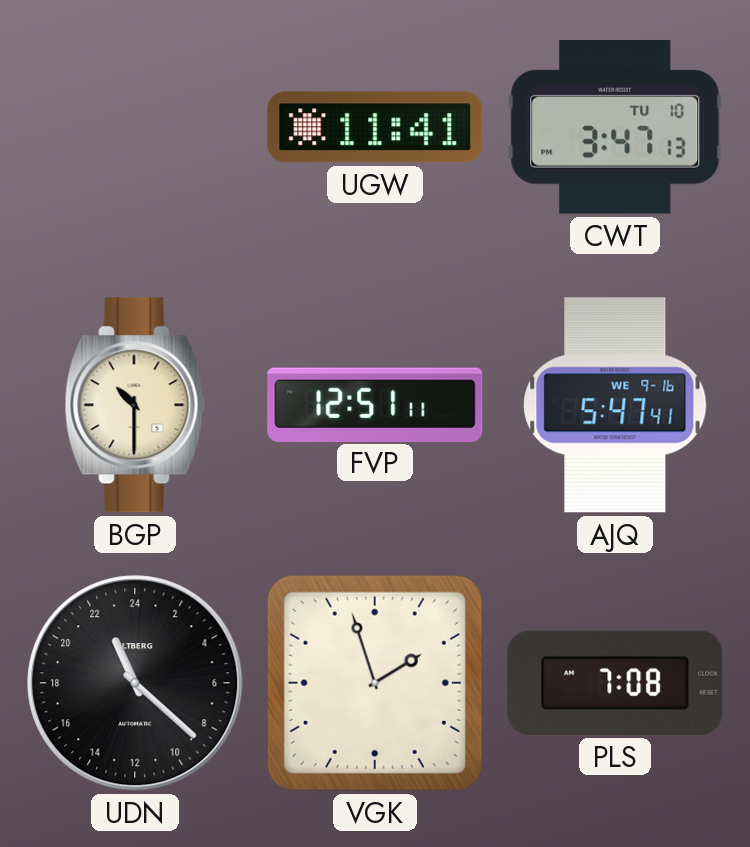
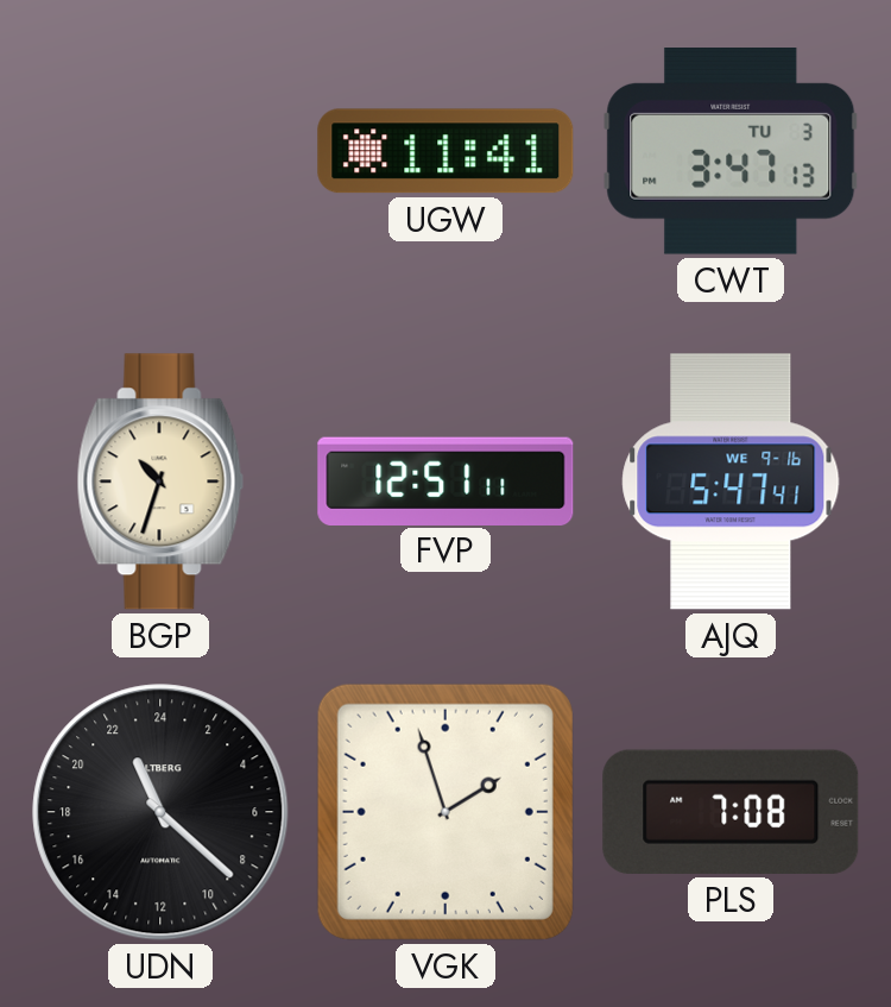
CWT date: TU 10 -> TU 3
BGP: 10:30 -> 10:33
